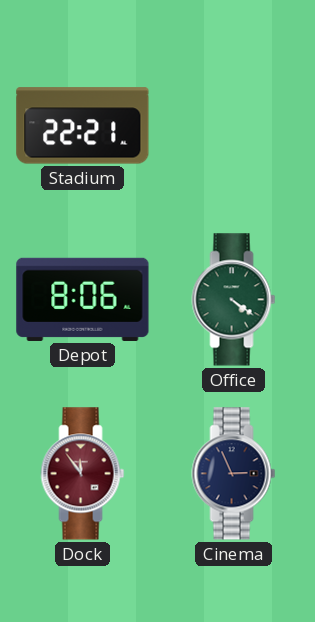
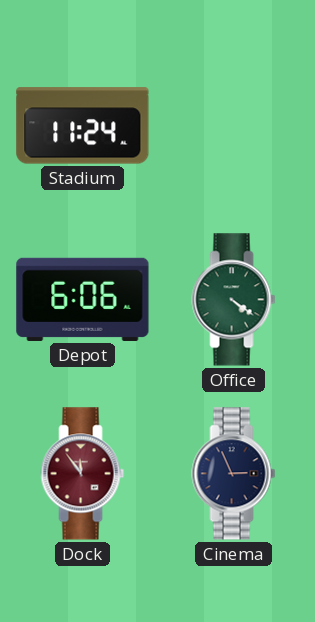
Stadium: 22:21 -> 11:24
Depot: 8:06 -> 6:06
